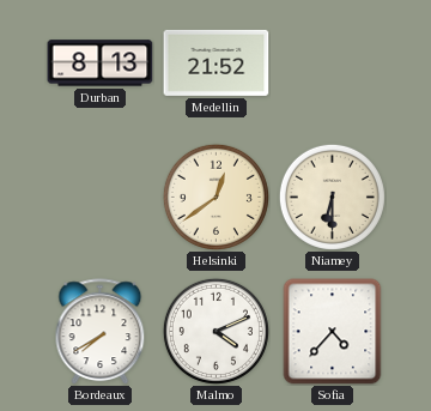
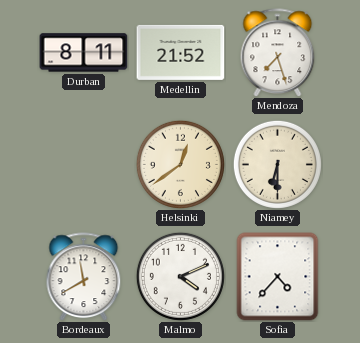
Durban: 8:13 -> 8:11
Mendoza: none -> 7:27
Bordeaux: 7:40 -> 11:40
